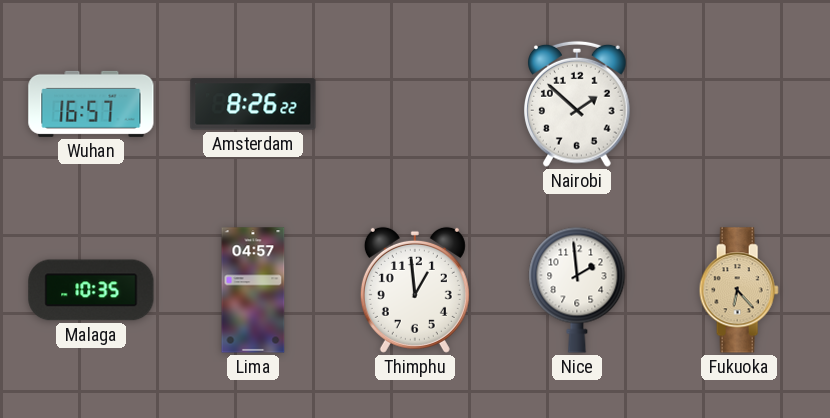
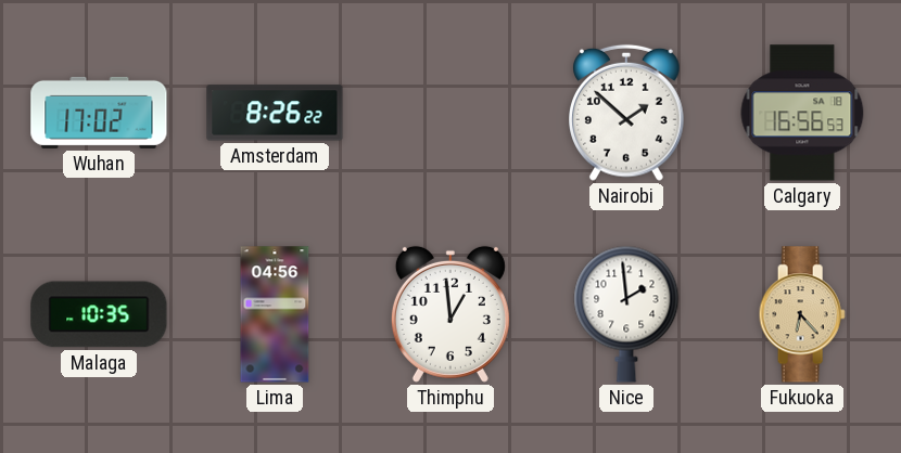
Wuhan: 16:57 -> 17:02
Calgary: none -> 16:56
Lima: 04:57 -> 04:56
